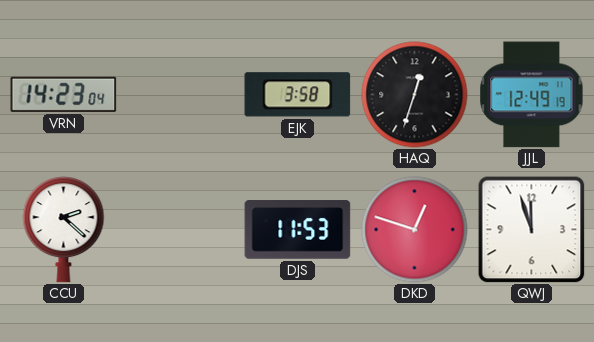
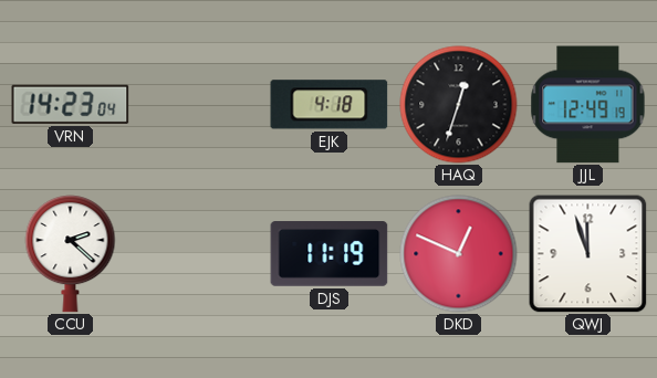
EJK: 3:58 -> 4:18
DJS: 11:53 -> 11:19
DKD: 12:48 -> 12:49
